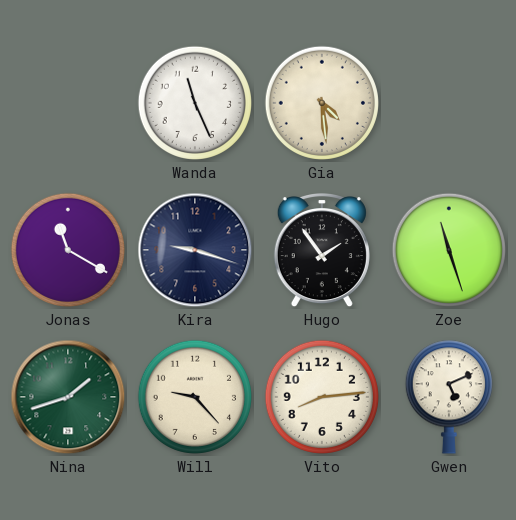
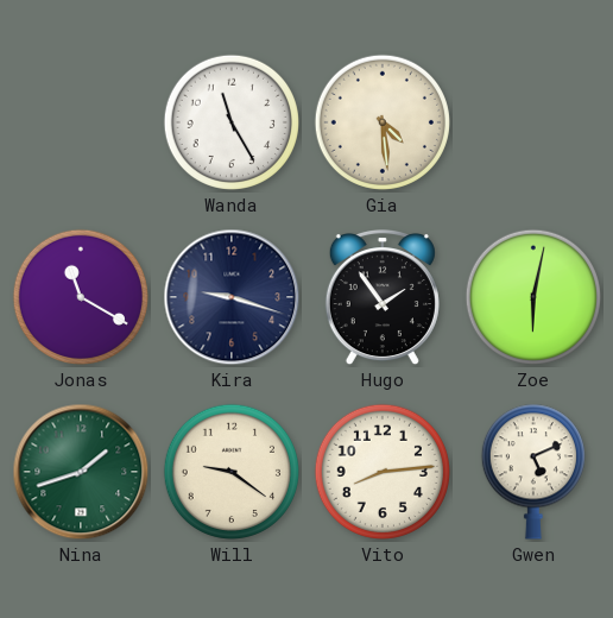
Wanda: 11:26 -> 11:25
Zoe: 11:27 -> 6:02
Will: 9:23 -> 9:21
